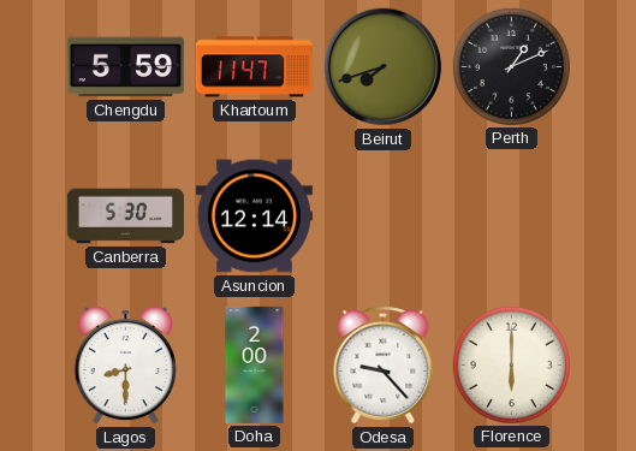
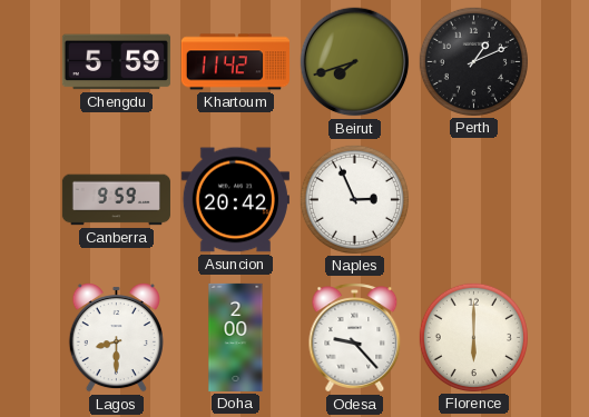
Khartoum: 11:47 -> 11:42
Canberra: 5:30 -> 9:59
Asuncion: 12:14 -> 20:42
Naples: none -> 2:56
